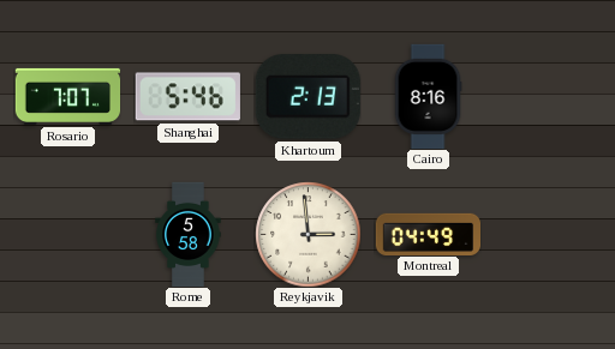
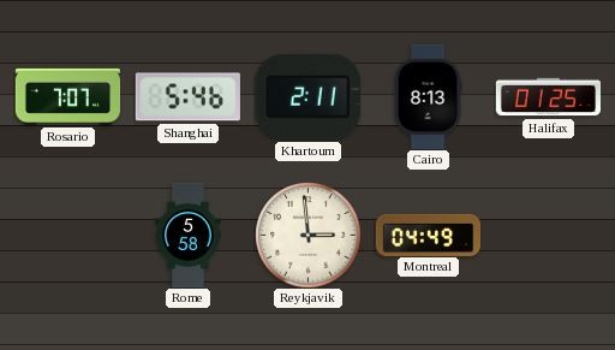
Khartoum: 2:13 -> 2:11
Cairo: 8:16 -> 8:13
Halifax: none -> 01:25
